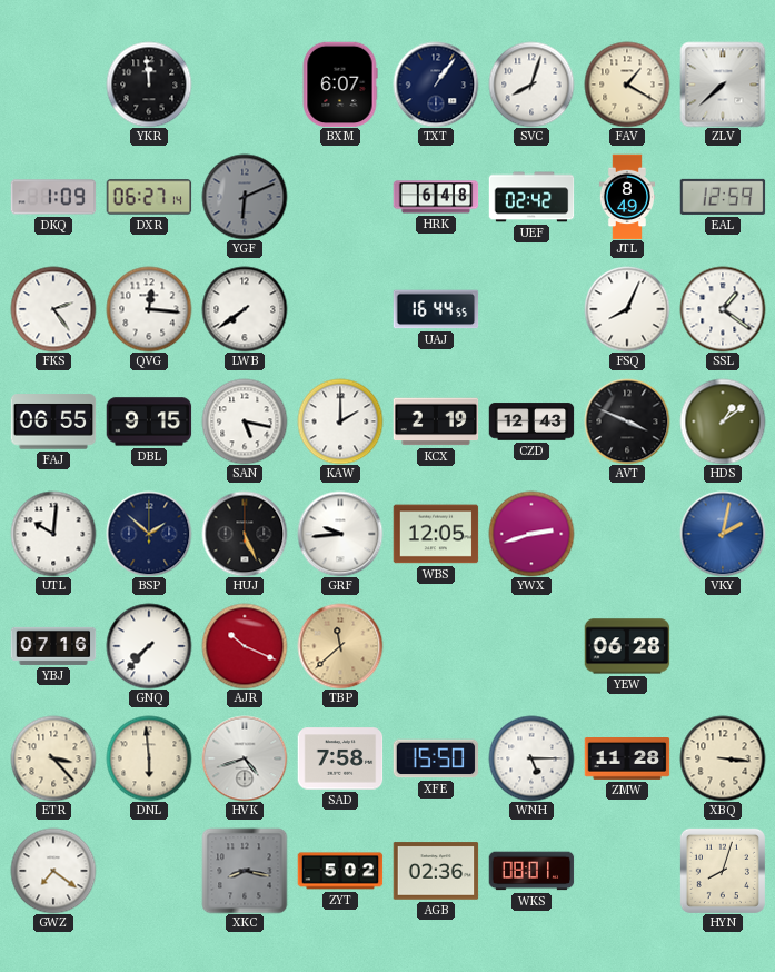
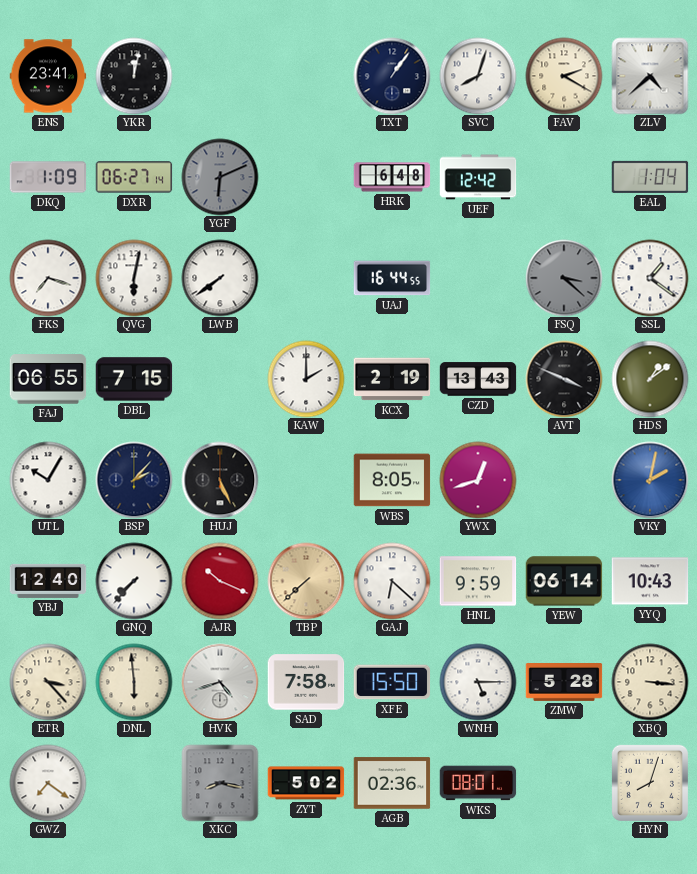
ENS: none -> 23:41
YKR: 11:59 -> 12:02
BXM: 6:07 -> none
FAV: 1:20 -> 2:20
ZLV: 7:38 -> 4:38
UEF: 02:42 -> 12:42
JTL: 8:49 -> none
EAL: 12:59 -> 1:04
FKS: 2:24 -> 7:18
QVG: 12:16 -> 6:02
FSQ: 8:04 -> 3:22
FSQ dial: white -> grey
DBL: 9:15 -> 7:15
SAN: 5:17 -> none
CZD: 12:43 -> 13:43
UTL: 10:01 -> 10:05
BSP: 1:52 -> 2:07
GRF: 9:44 -> none
WBS: 12:05 -> 8:05
YWX: 2:42 -> 12:42
YBJ: 07:16 -> 12:40
TBP: 11:38 -> 7:38
GAJ: none -> 6:22
HNL: none -> 9:59
YEW: 06:28 -> 06:14
YYQ: none -> 10:43
ZMW: 11:28 -> 5:28
